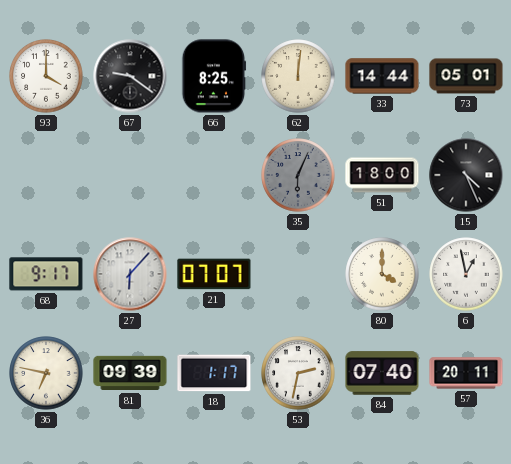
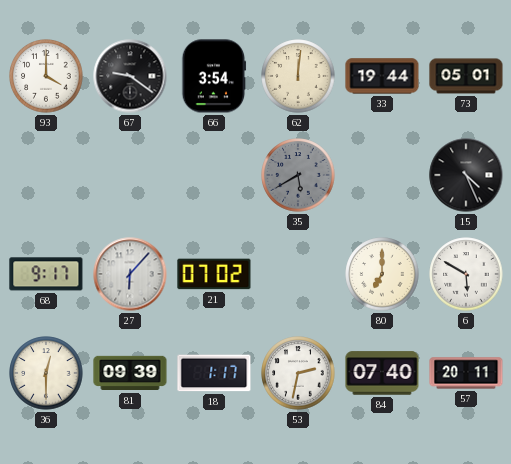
66: 8:25 -> 3:54
33: 14:44 -> 19:44
35: 6:04 -> 5:40
51: 18:00 -> none
21: 07:07 -> 07:02
80: 4:00 -> 7:00
6: 12:58 -> 5:50
36: 6:47 -> 12:30
